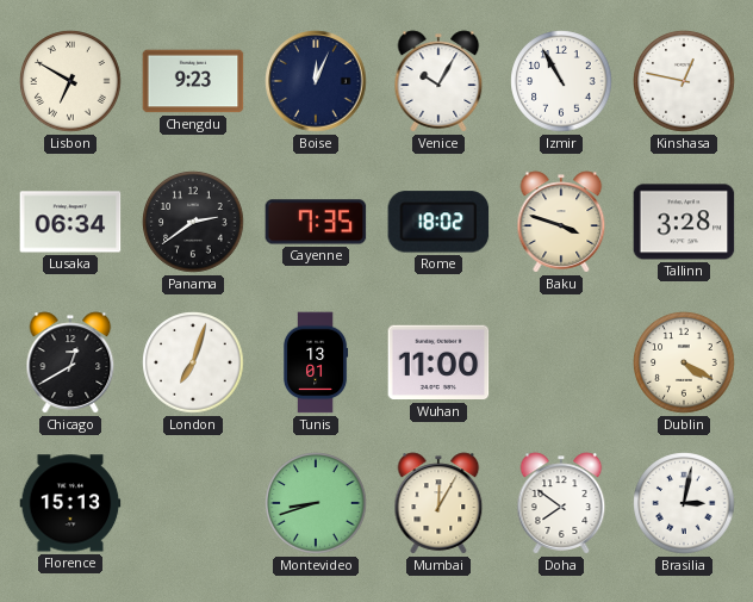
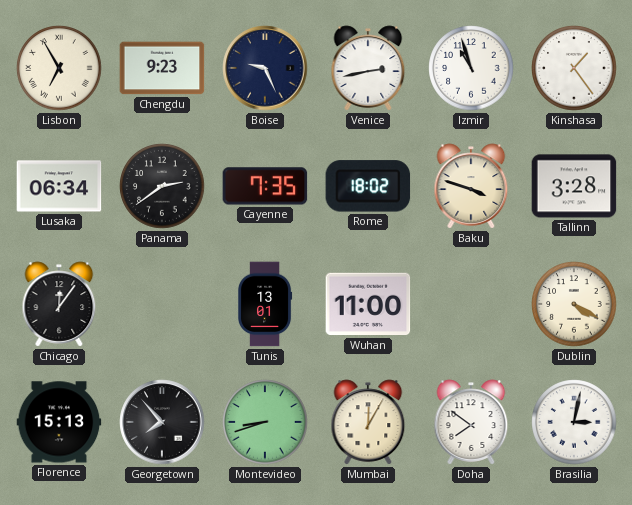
Lisbon: 6:50 -> 6:55
Boise: 12:04 -> 9:26
Venice: 10:05 -> 2:43
Izmir: 10:55 -> 10:57
Kinshasa: 12:47 -> 1:24
Chicago: 12:40 -> 12:06
London: 7:03 -> none
Georgetown: none -> 7:53
